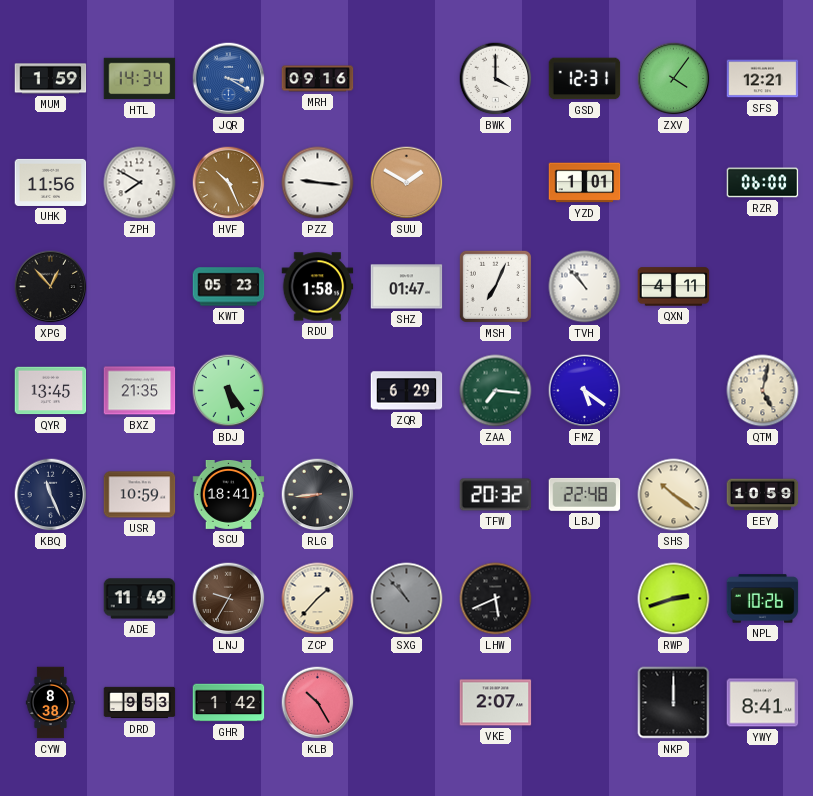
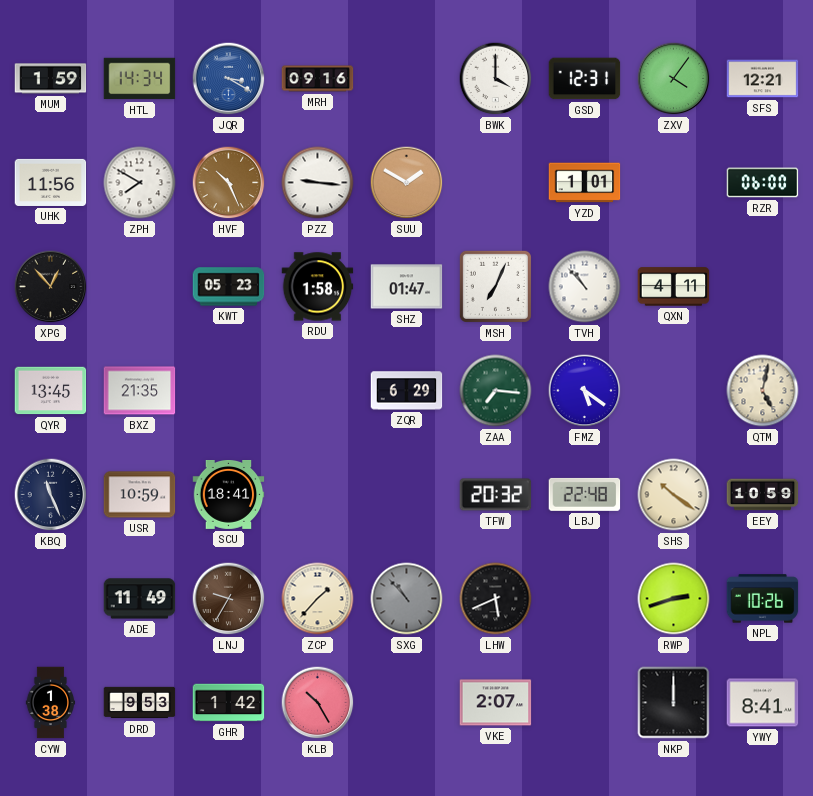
BDJ: 5:24 -> none
RLG: 8:44 -> none
CYW: 8:38 -> 1:38
